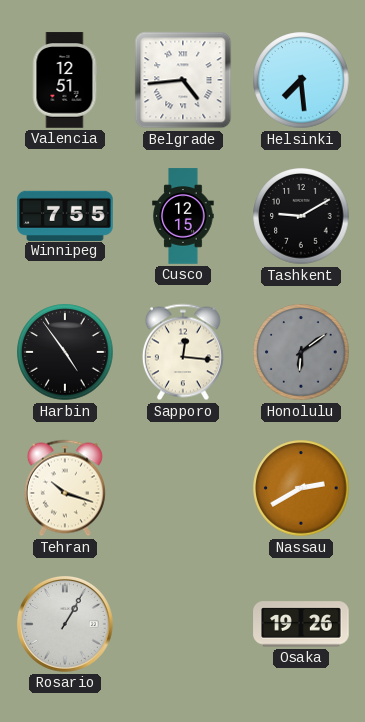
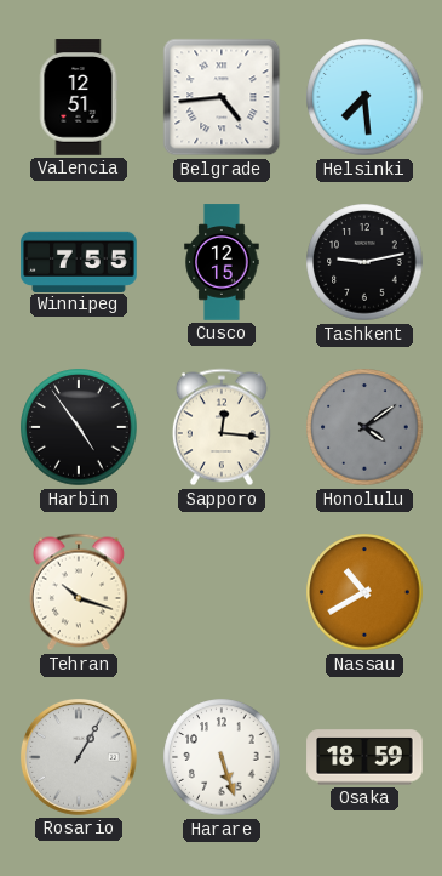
Tashkent: 9:10 -> 9:13
Honolulu: 6:09 -> 4:09
Nassau: 2:40 -> 10:40
Harare: none -> 5:27
Osaka: 19:26 -> 18:59
